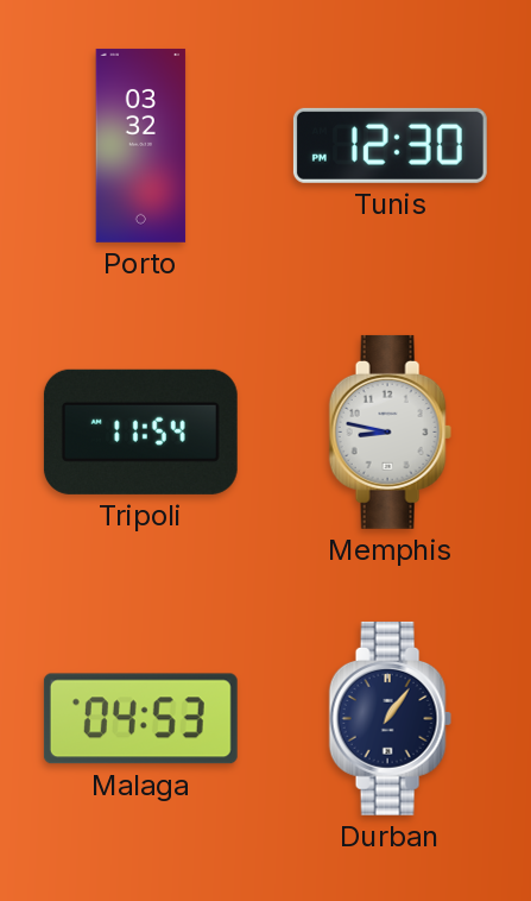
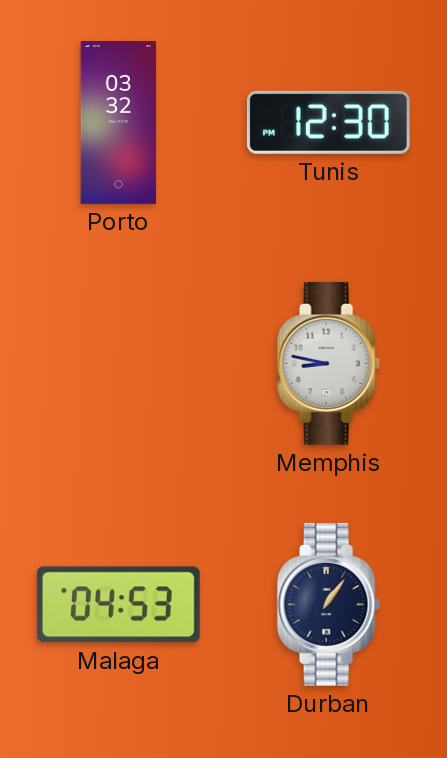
Tripoli: 11:54 -> none
